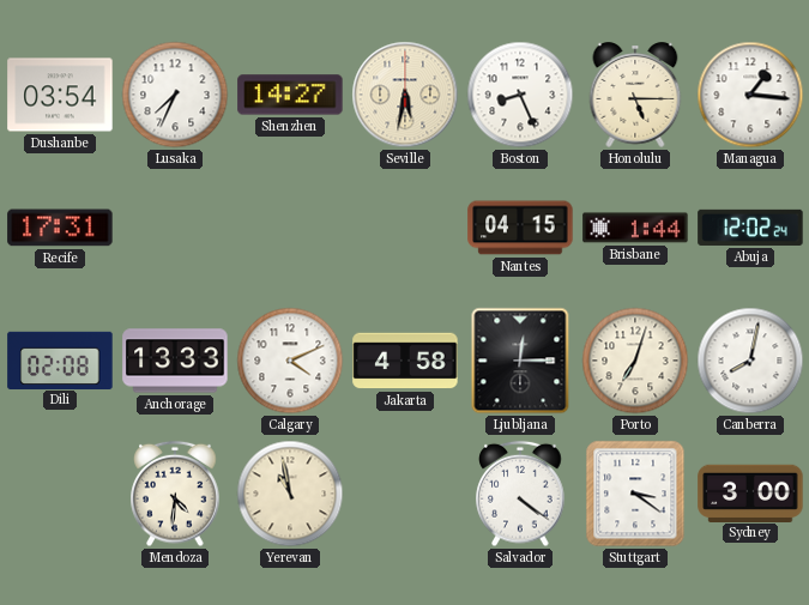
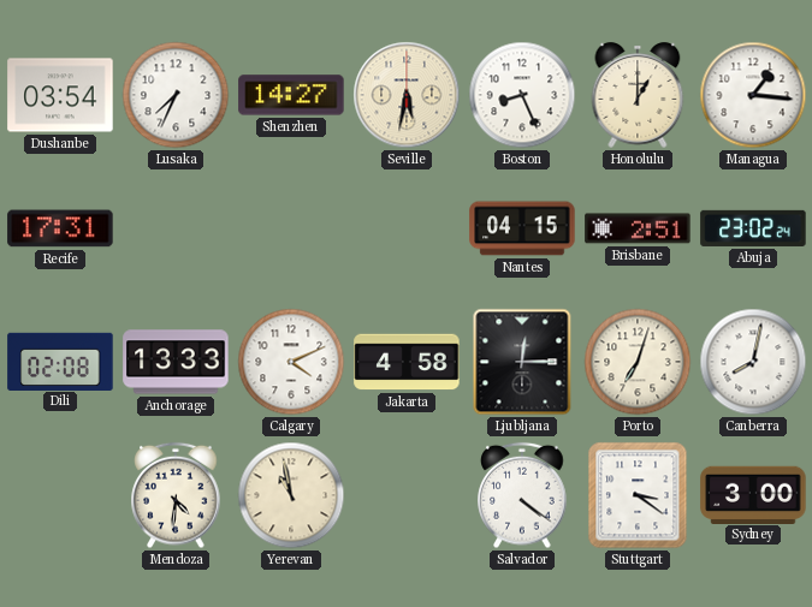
Honolulu: 5:15 -> 1:00
Brisbane: 1:44 -> 2:51
Abuja: 12:02 -> 23:02
